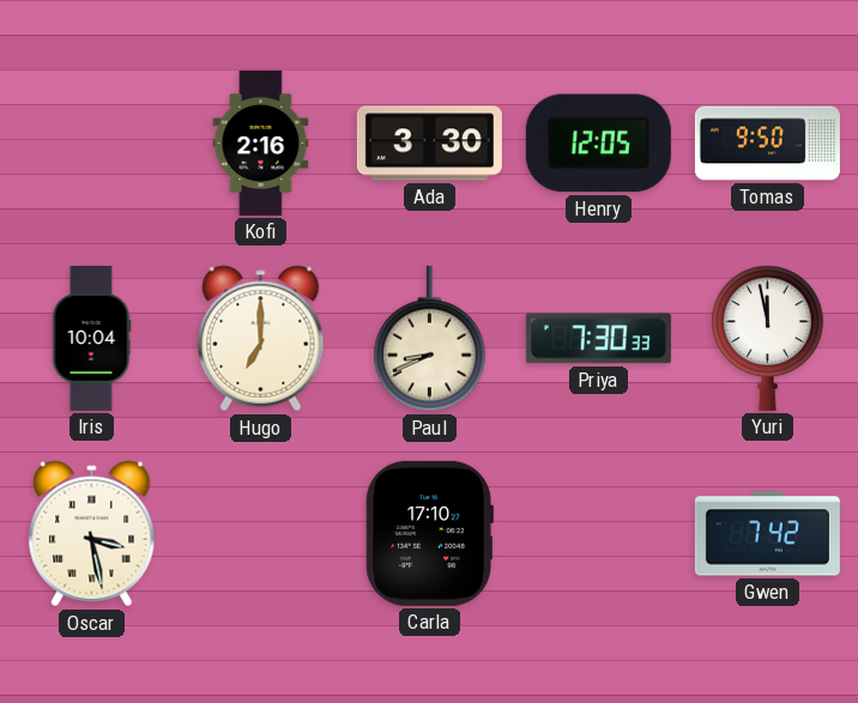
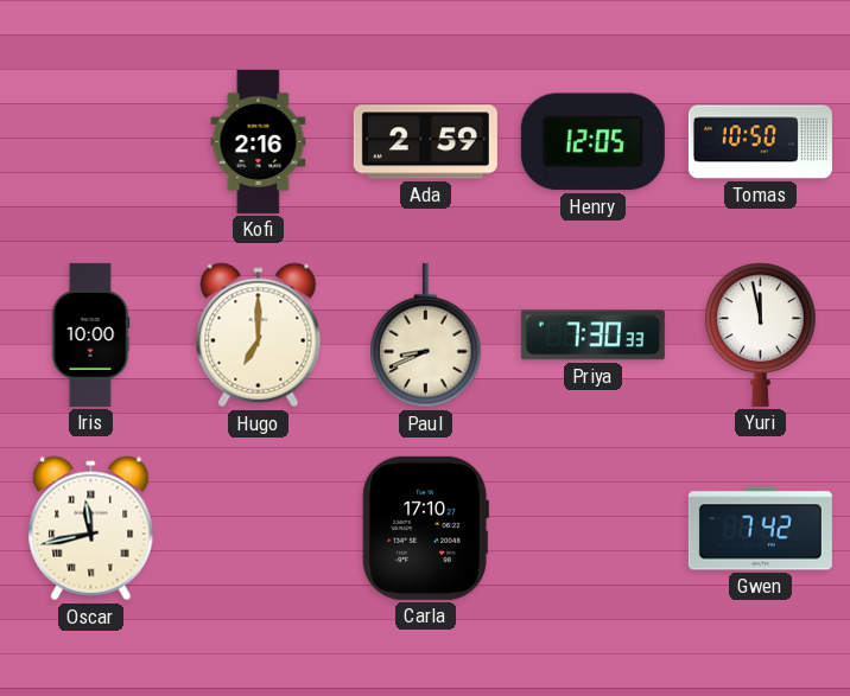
Ada: 3:30 -> 2:59
Tomas: 9:50 -> 10:50
Iris: 10:04 -> 10:00
Oscar: 3:28 -> 11:43
